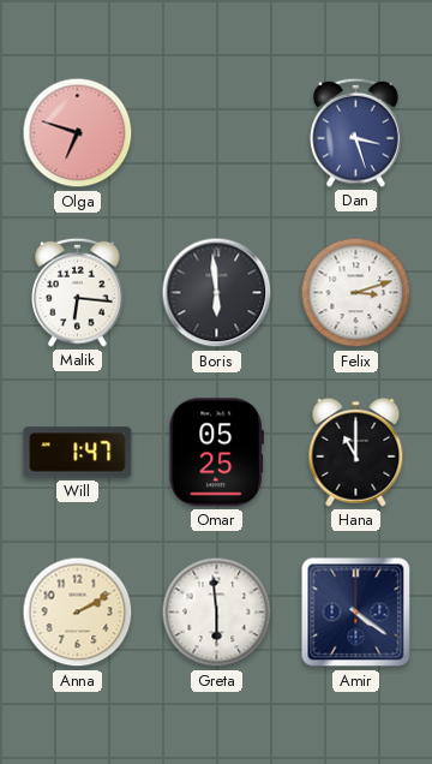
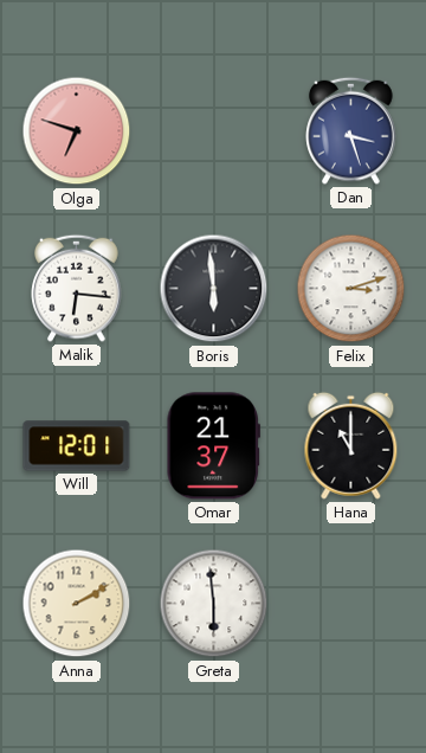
Will: 1:47 -> 12:01
Omar: 05:25 -> 21:37
Amir: 4:21 -> none
